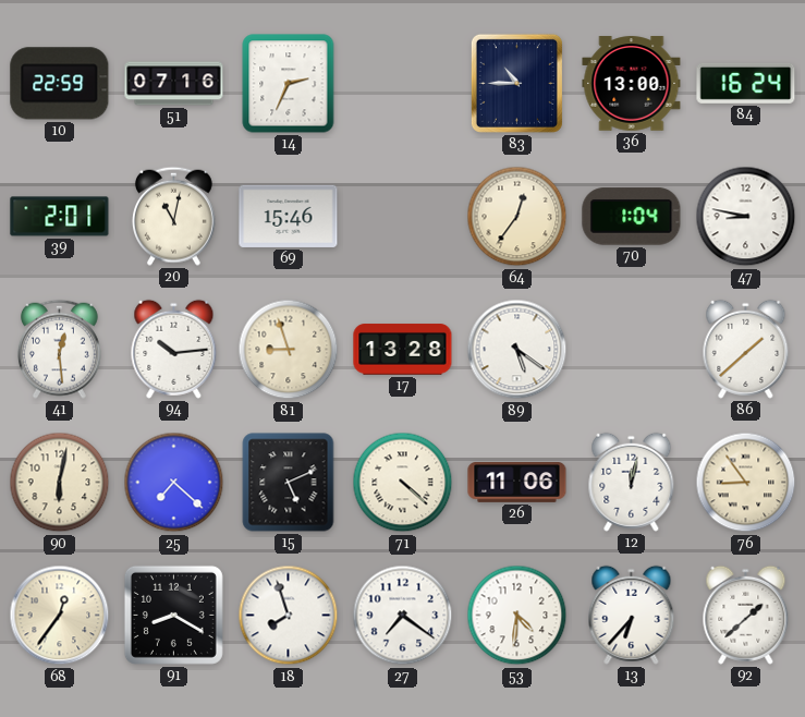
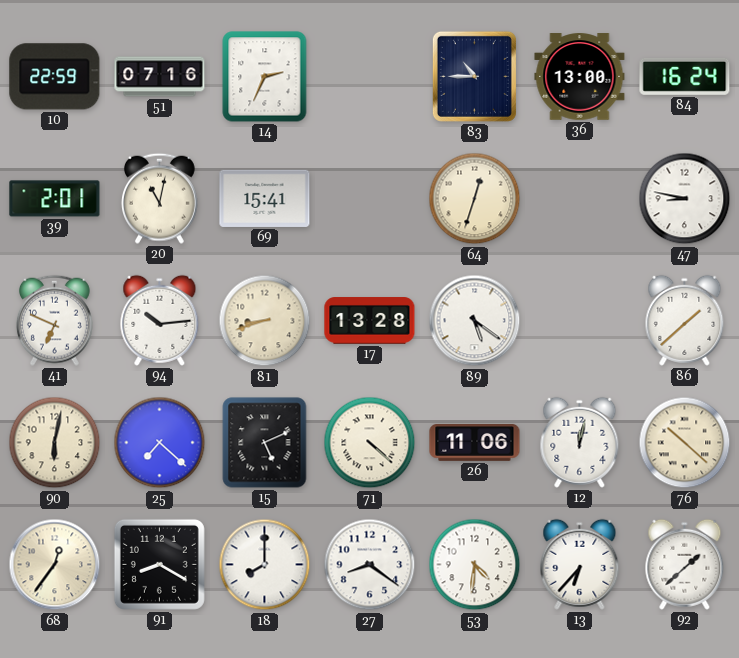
69: 15:46 -> 15:41
64: 12:36 -> 12:33
70: 1:04 -> none
41: 12:29 -> 6:49
81: 8:57 -> 8:42
76: 8:54 -> 10:22
18: 7:57 -> 8:00
27: 7:21 -> 8:21
